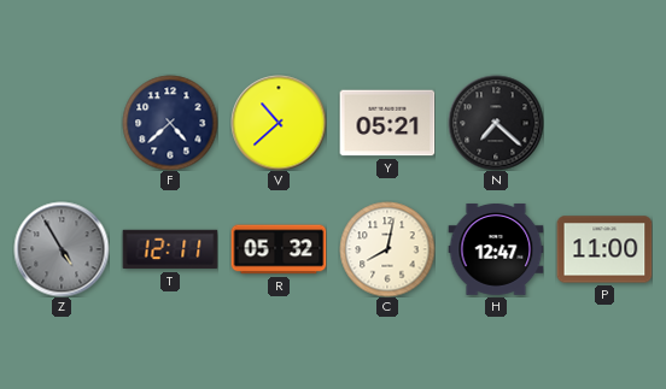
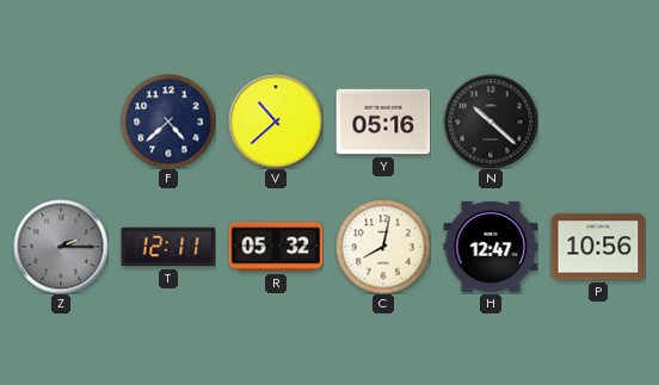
Y: 05:21 -> 05:16
N: 7:22 -> 10:22
Z: 4:55 -> 2:15
P: 11:00 -> 10:56
